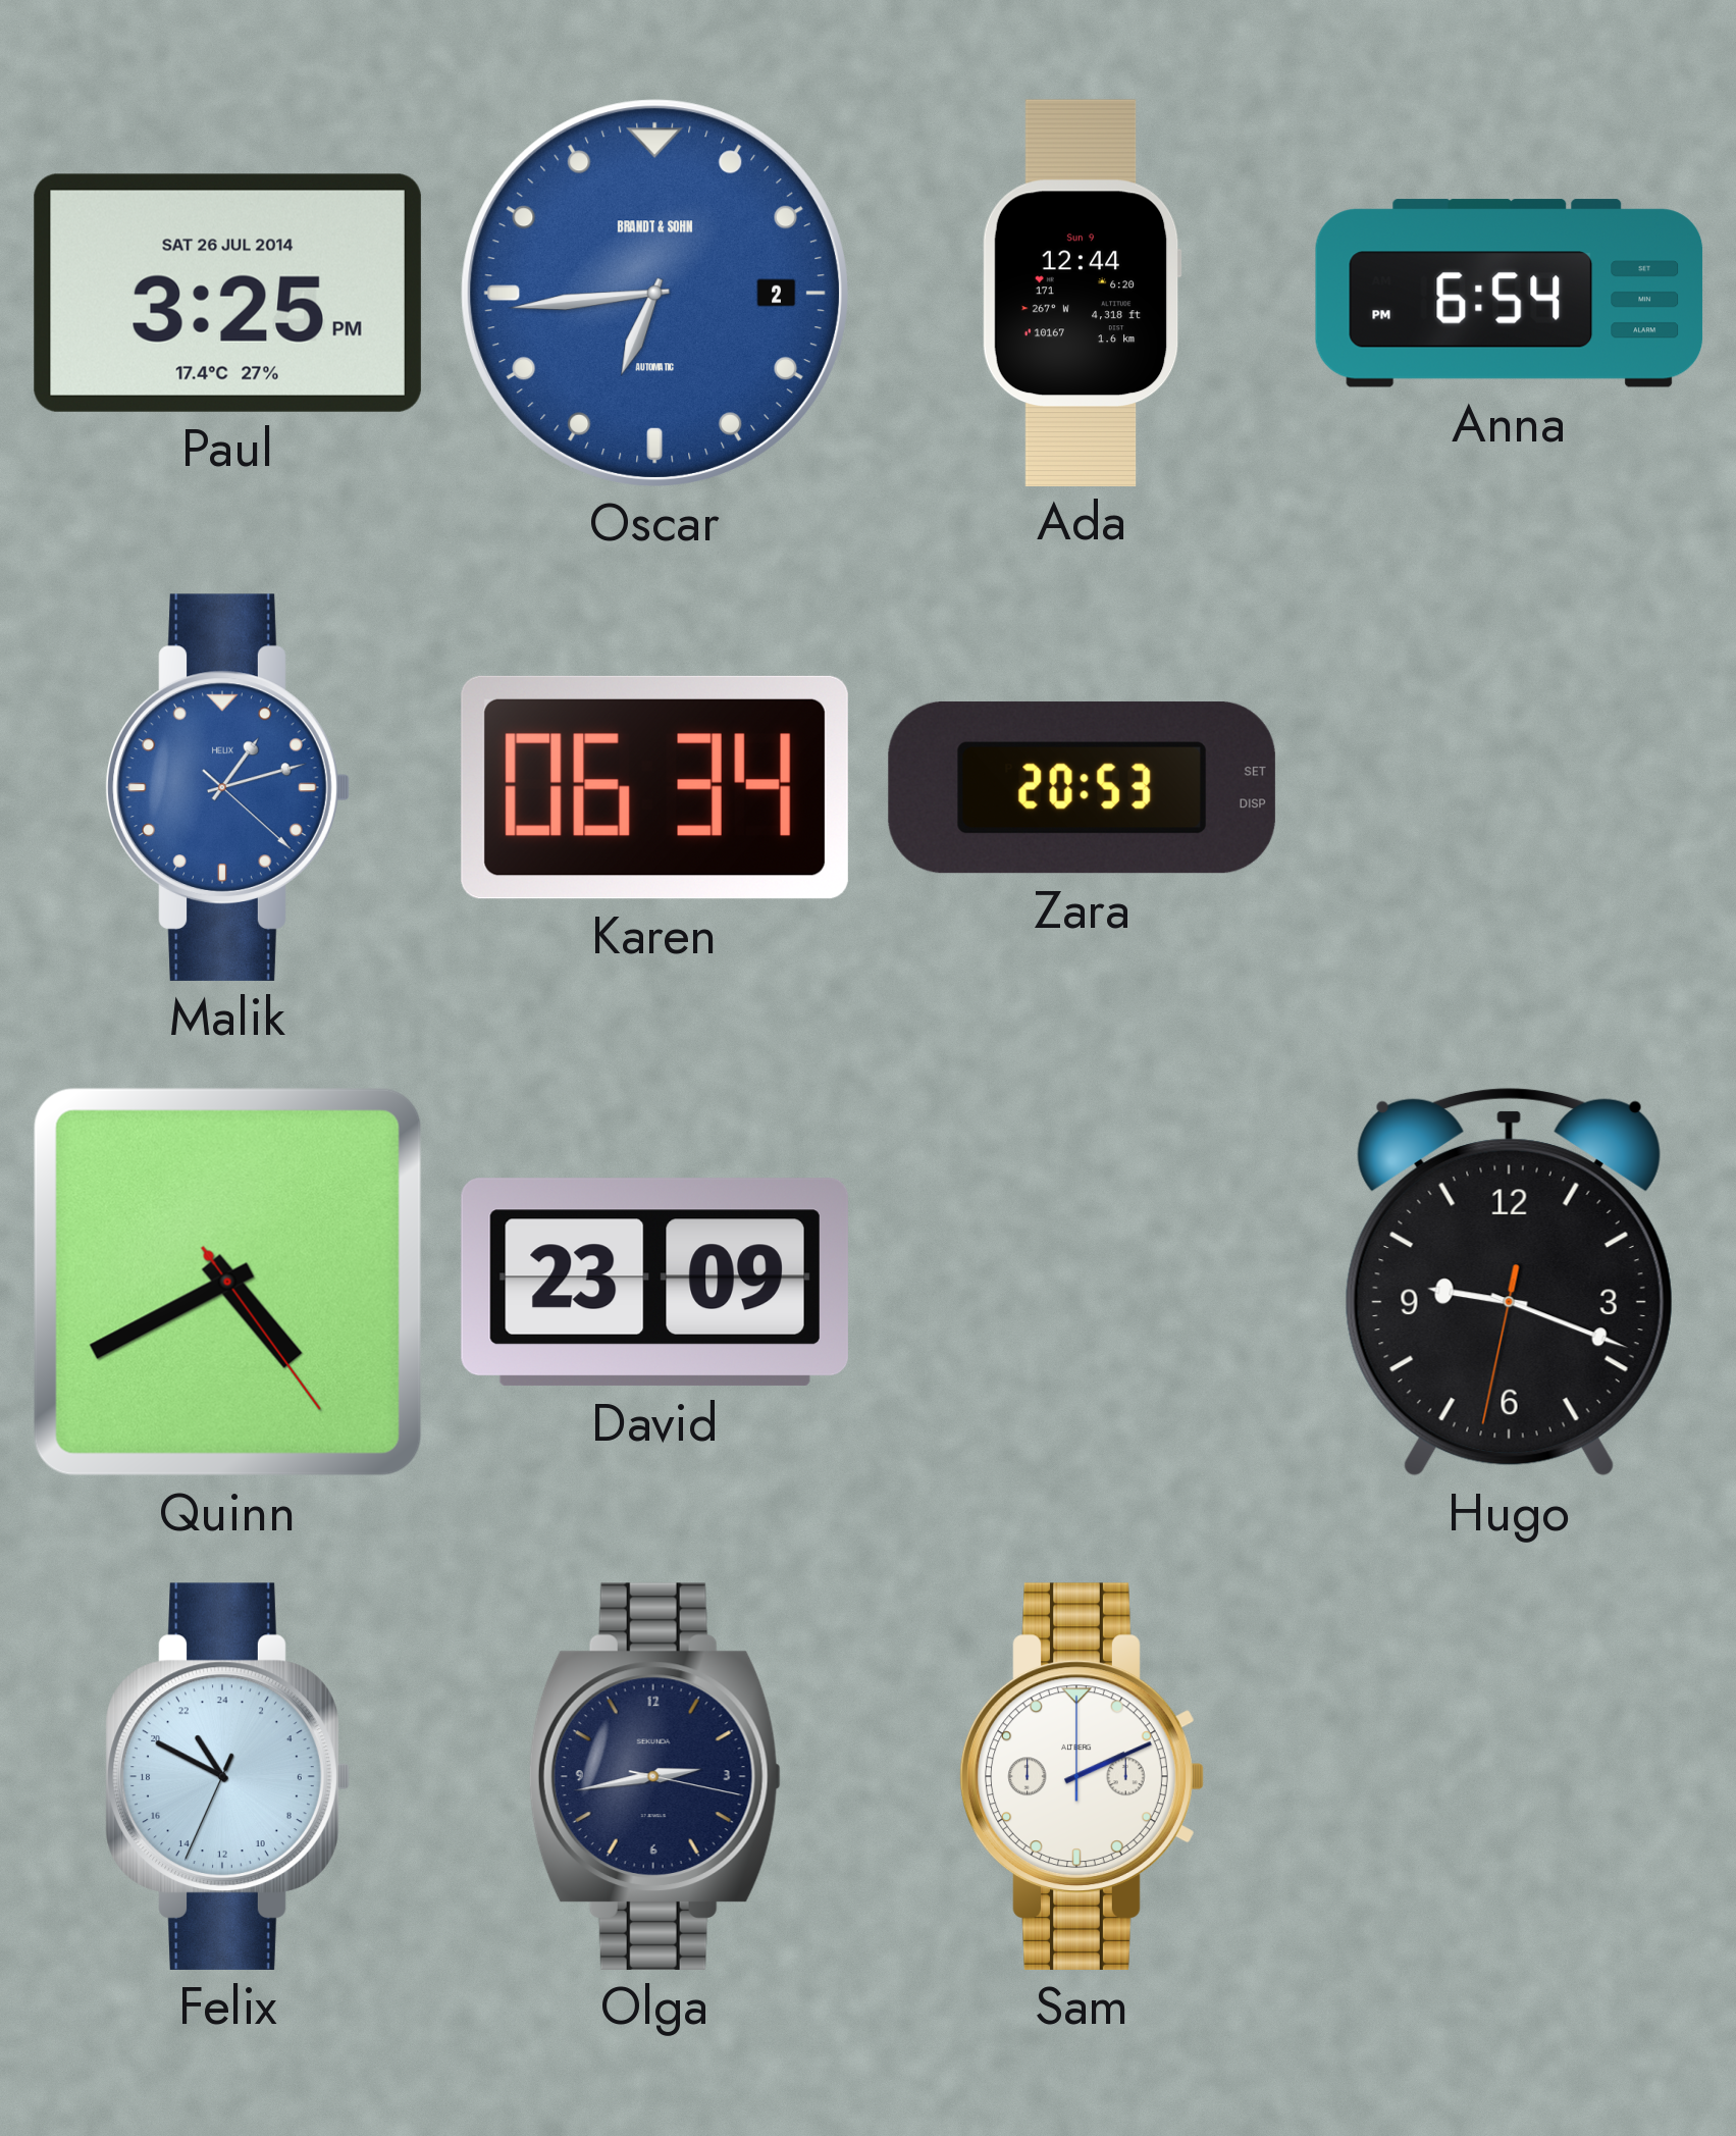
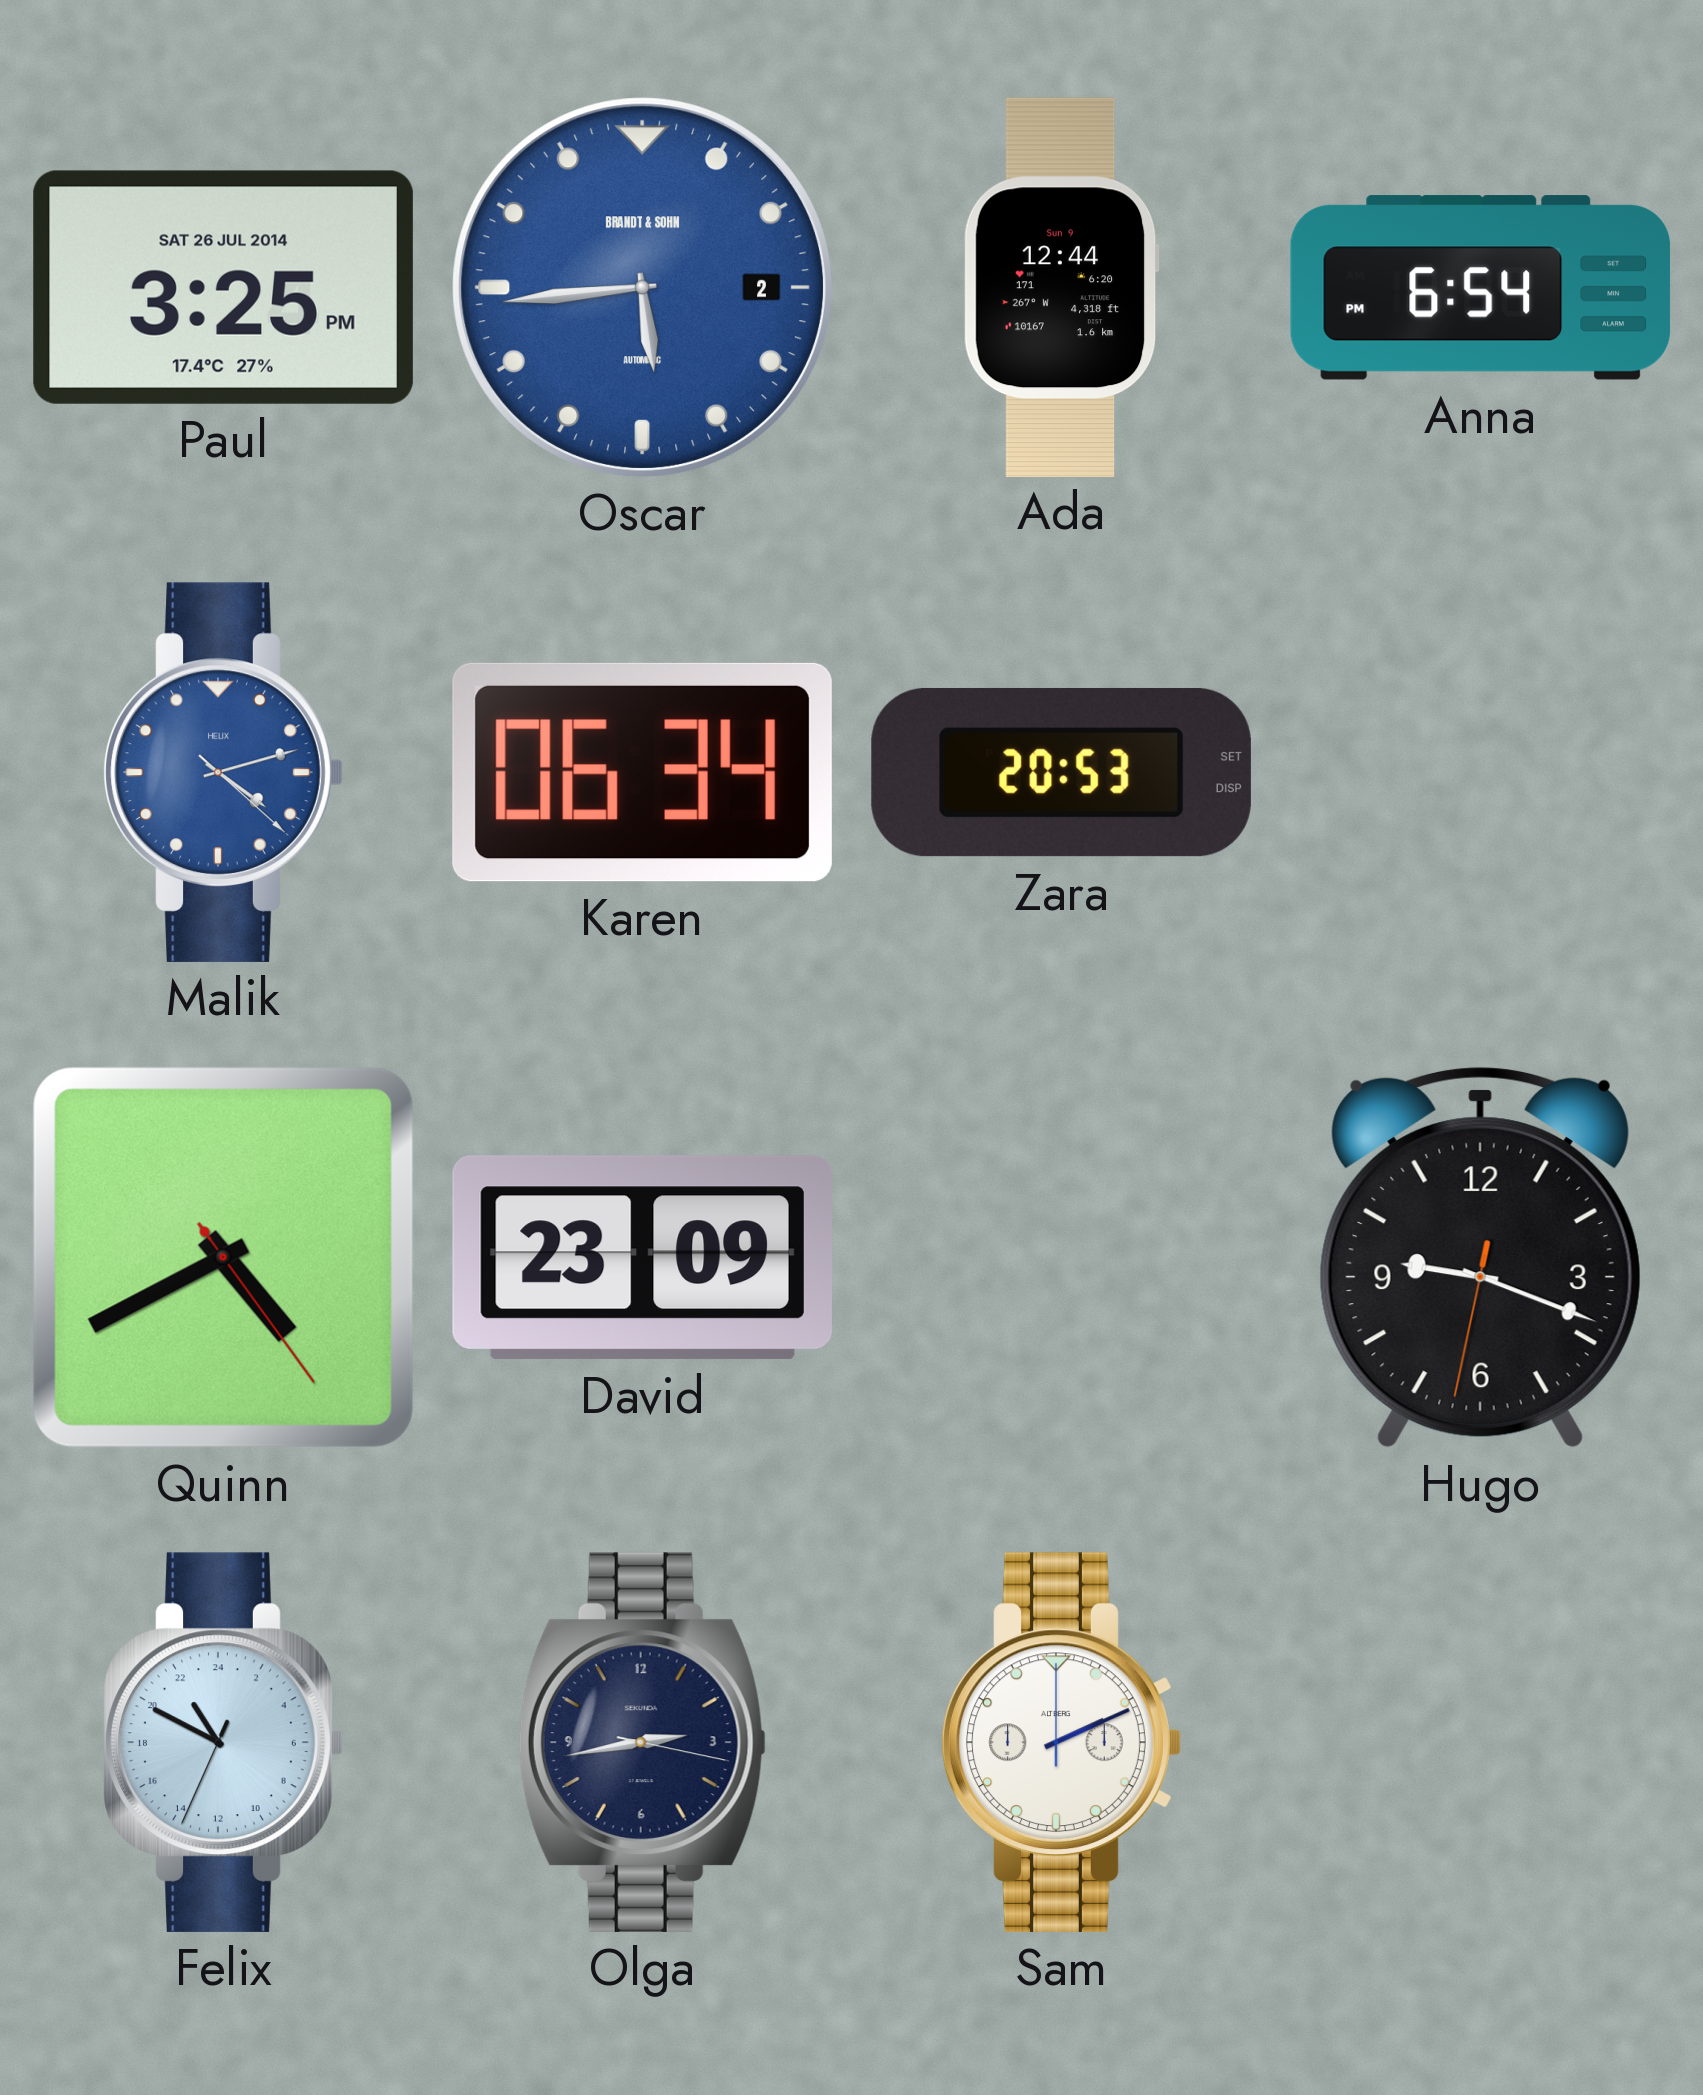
Oscar: 6:44 -> 5:44
Malik: 1:12 -> 4:12
